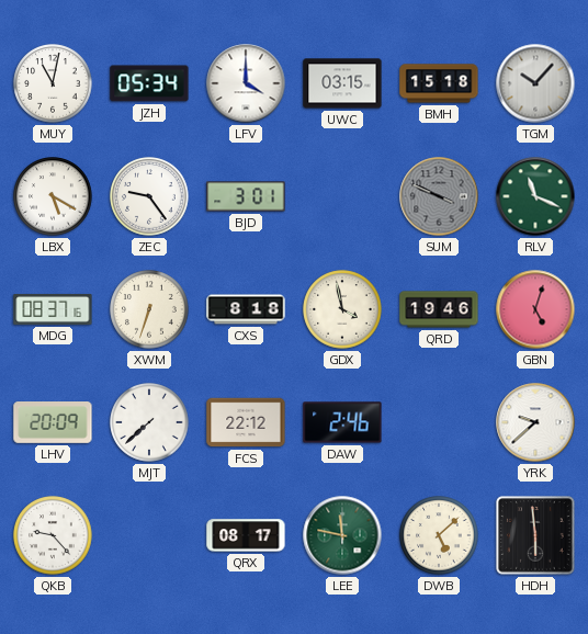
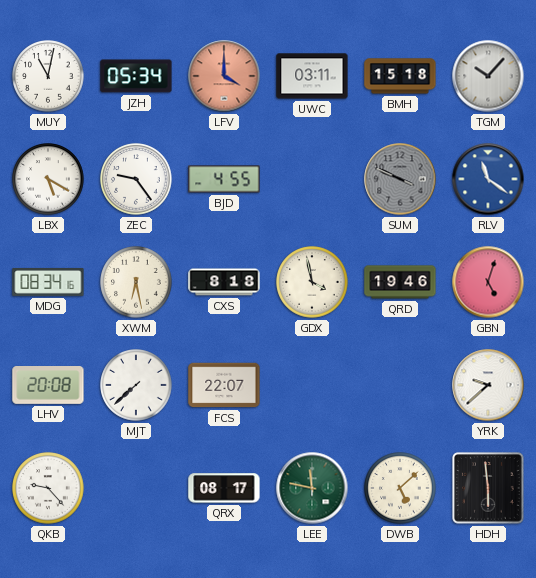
LFV dial: white -> salmon
UWC: 03:15 -> 03:11
BJD: 3:01 -> 4:55
RLV: 11:19 -> 11:21
RLV dial: green -> blue
MDG: 08:37 -> 08:34
XWM: 6:33 -> 6:28
LHV: 20:09 -> 20:08
FCS: 22:12 -> 22:07
DAW: 2:46 -> none
